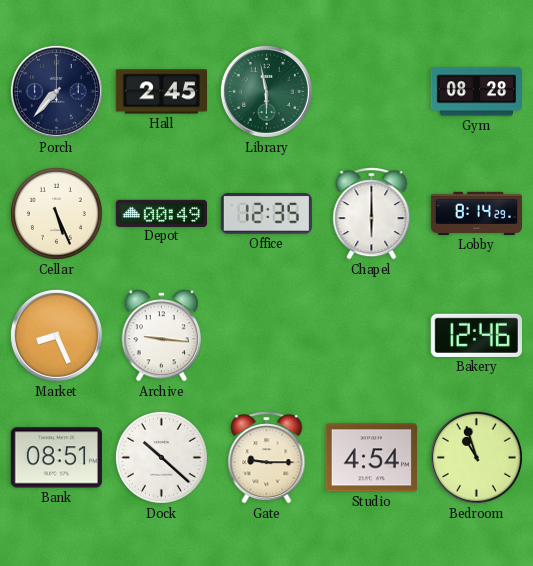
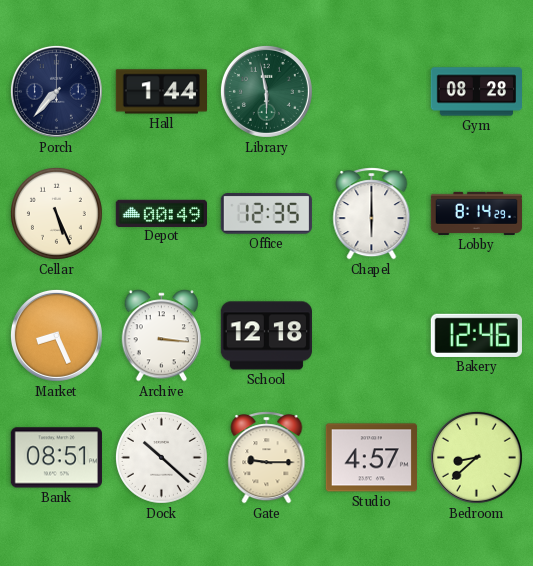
Hall: 2:45 -> 1:44
Archive: 9:16 -> 3:16
School: none -> 12:18
Studio: 4:54 -> 4:57
Bedroom: 10:57 -> 8:38
